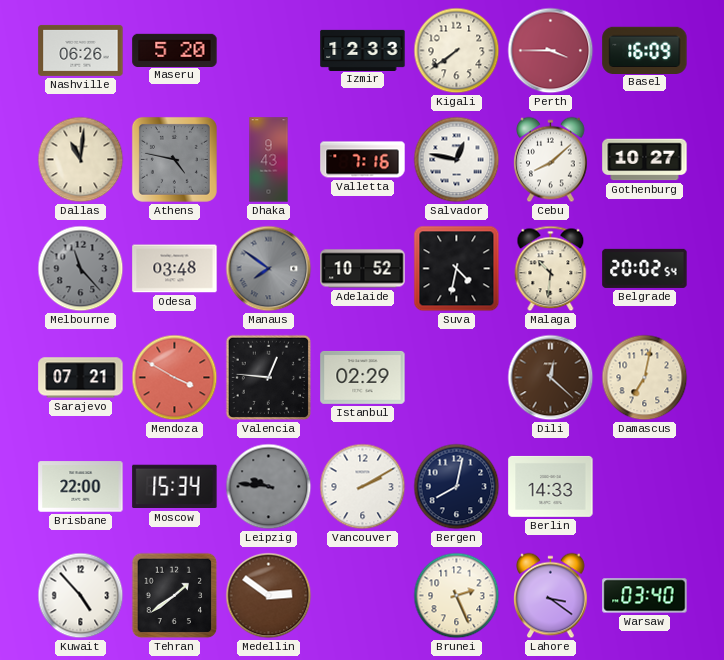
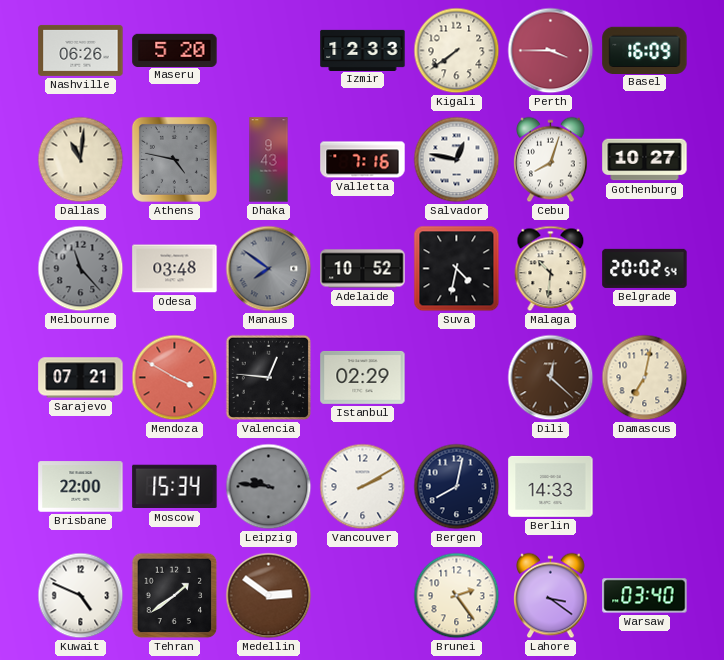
Cebu: 8:08 -> 8:03
Kuwait: 4:53 -> 4:49
Brunei: 2:26 -> 2:24
